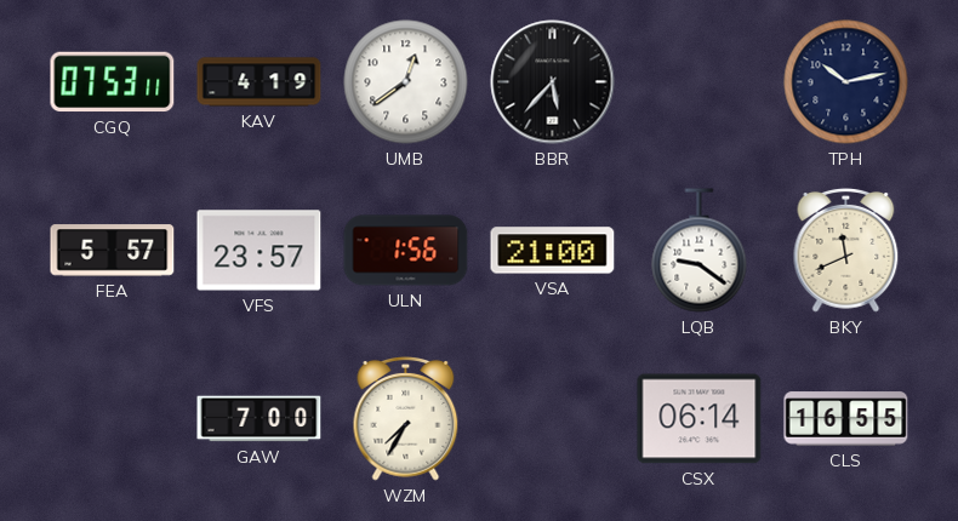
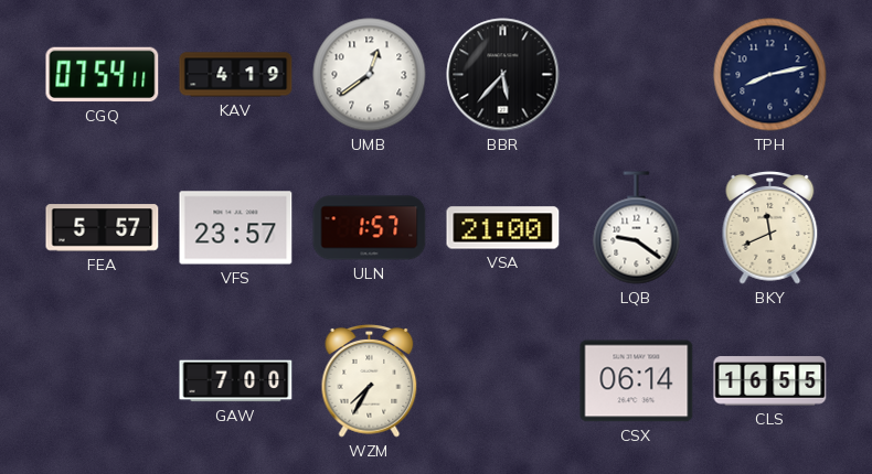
CGQ: 07:53 -> 07:54
TPH: 10:13 -> 8:13
ULN: 1:56 -> 1:57
